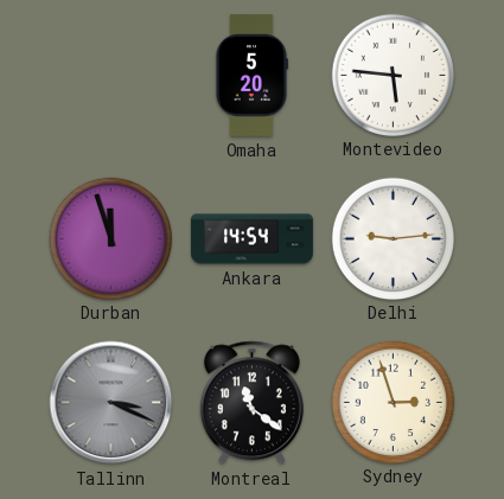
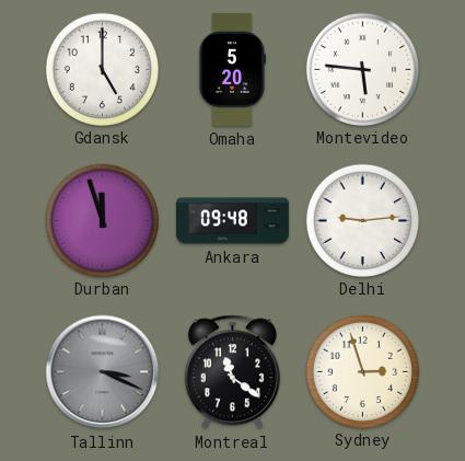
Gdansk: none -> 5:00
Ankara: 14:54 -> 09:48
